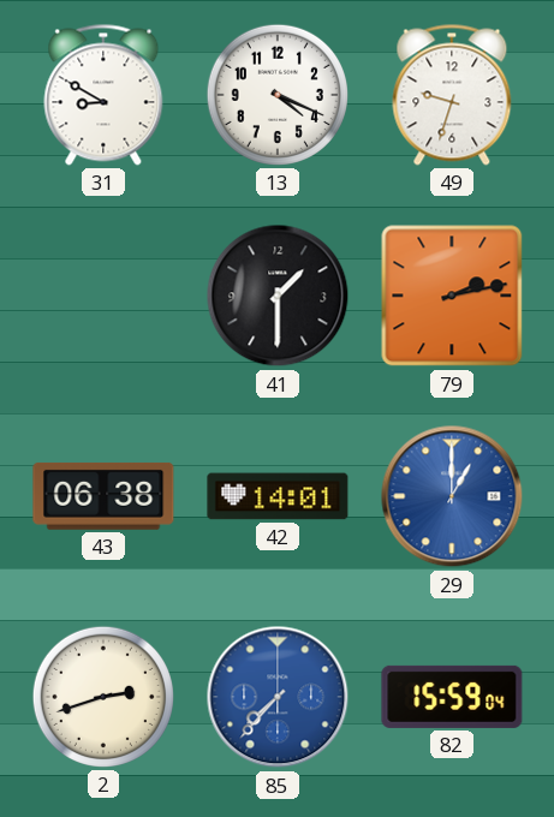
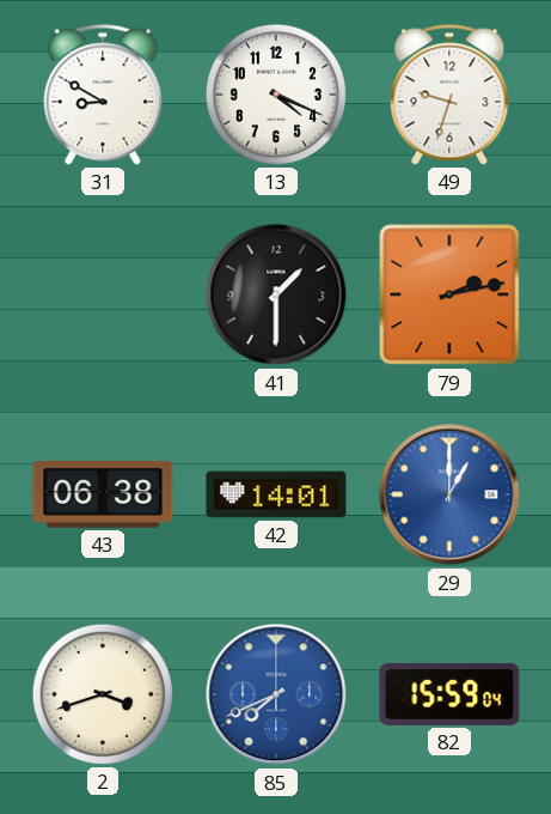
2: 2:42 -> 3:42
85: 7:37 -> 7:41
